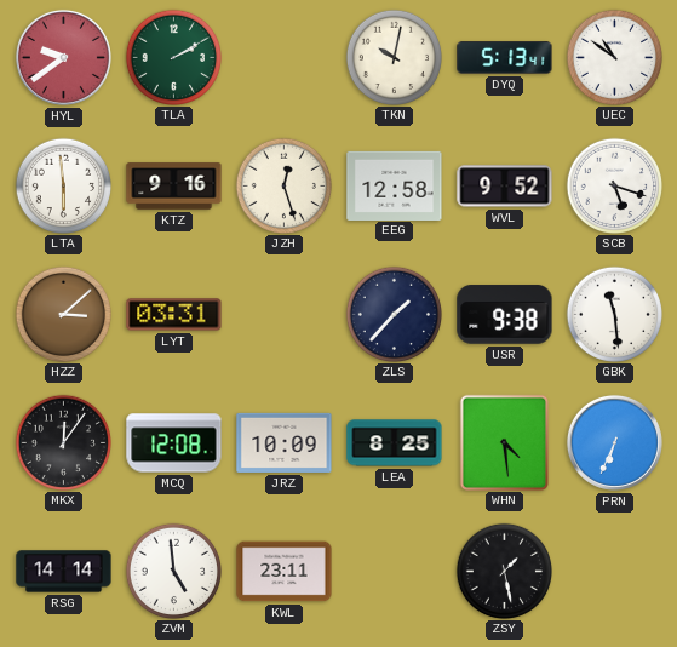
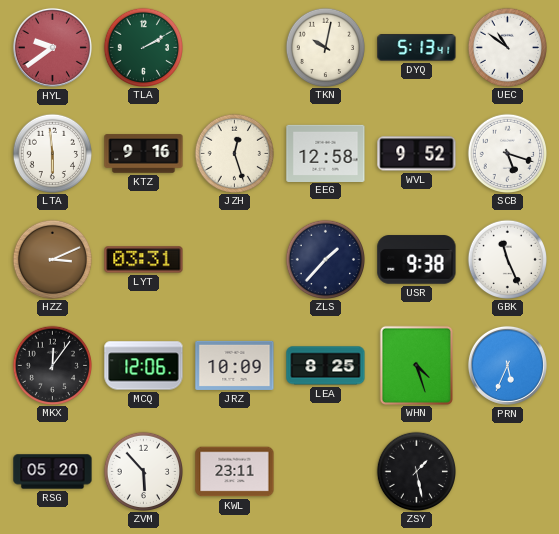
HZZ: 3:08 -> 3:11
GBK: 11:29 -> 11:26
MCQ: 12:08 -> 12:06
WHN: 4:29 -> 4:27
PRN: 6:34 -> 5:34
RSG: 14:14 -> 05:20
ZVM: 4:59 -> 5:53
